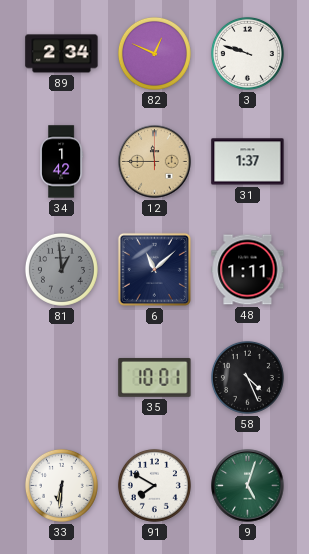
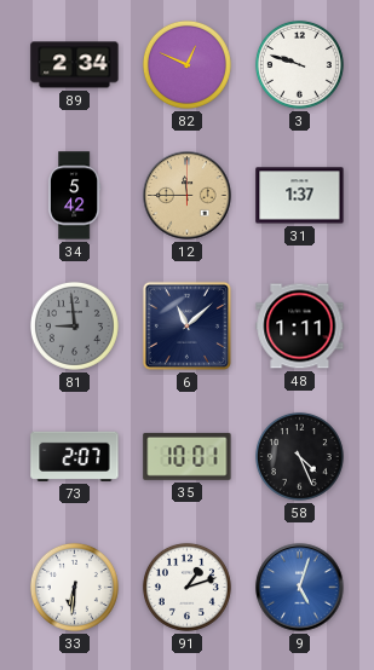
34: 1:42 -> 5:42
81: 12:59 -> 8:59
73: none -> 2:07
91: 7:50 -> 1:12
9 dial: green -> blue
